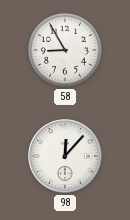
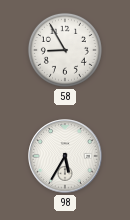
98: 12:07 -> 5:35
